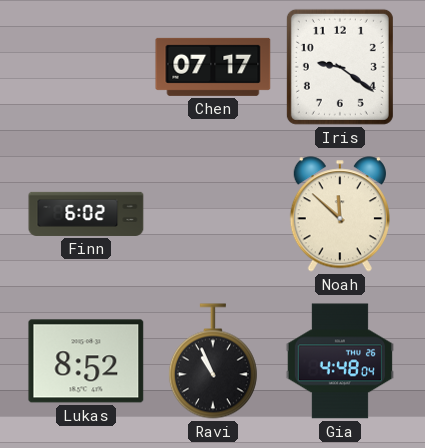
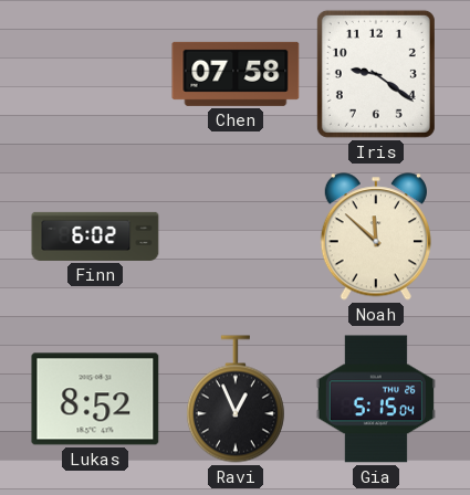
Chen: 07:17 -> 07:58
Ravi: 10:56 -> 12:56
Gia: 4:48 -> 5:15
